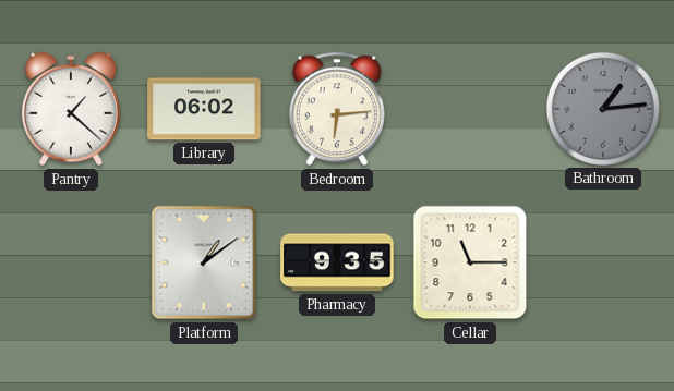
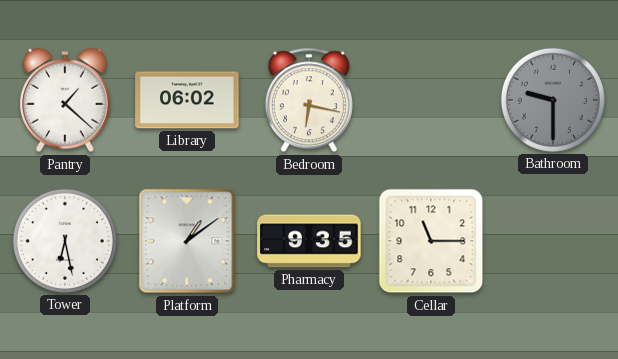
Bedroom: 6:14 -> 6:17
Bathroom: 1:14 -> 9:30
Tower: none -> 6:28
